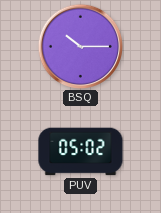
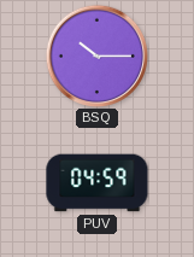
PUV: 05:02 -> 04:59
